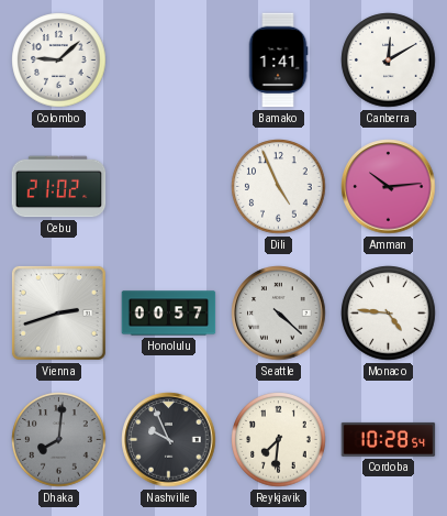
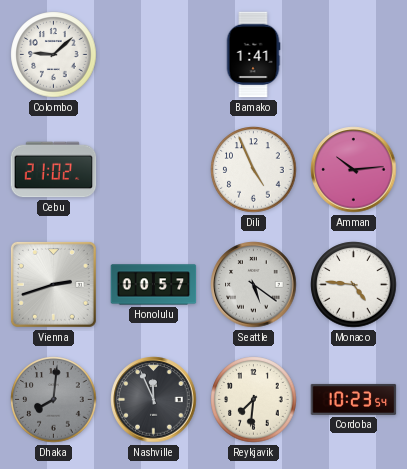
Canberra: 12:10 -> none
Seattle: 4:22 -> 5:21
Nashville: 9:56 -> 11:56
Cordoba: 10:28 -> 10:23
